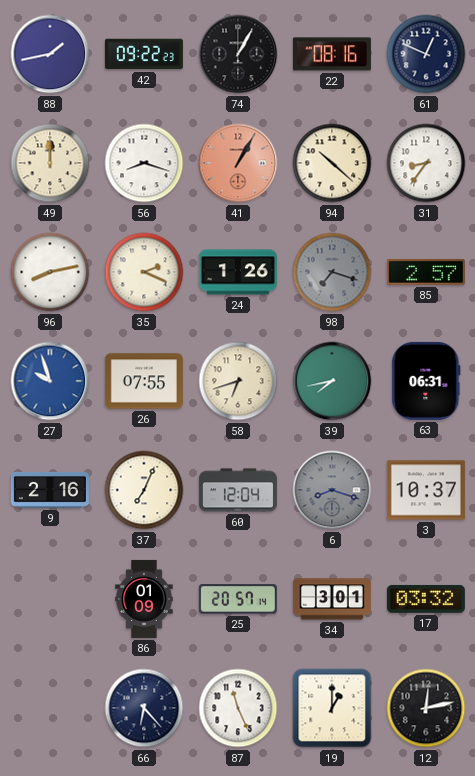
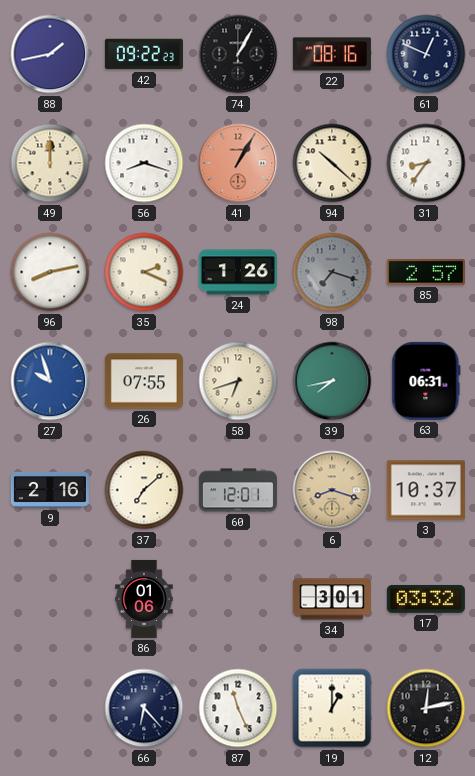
37: 7:04 -> 7:08
60: 12:04 -> 12:01
6 dial: grey -> champagne
86: 01:09 -> 01:06
25: 20:57 -> none
